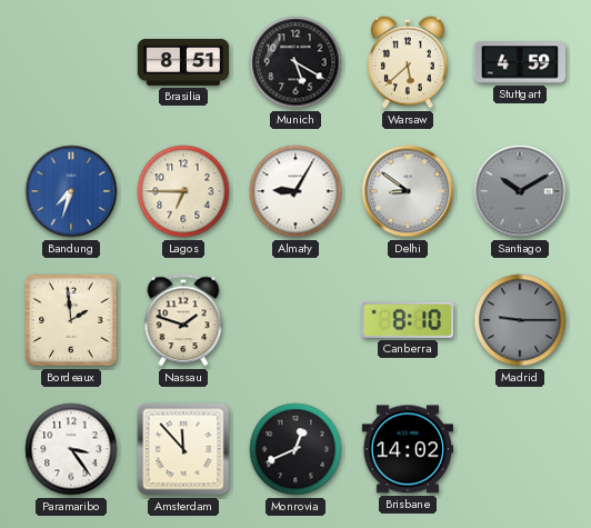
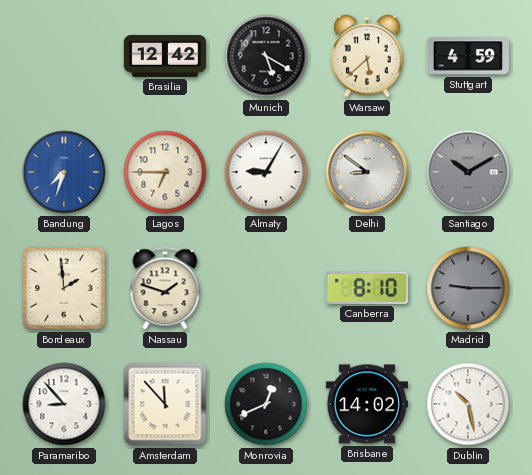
Brasilia: 8:51 -> 12:42
Paramaribo: 3:24 -> 8:53
Dublin: none -> 10:28
